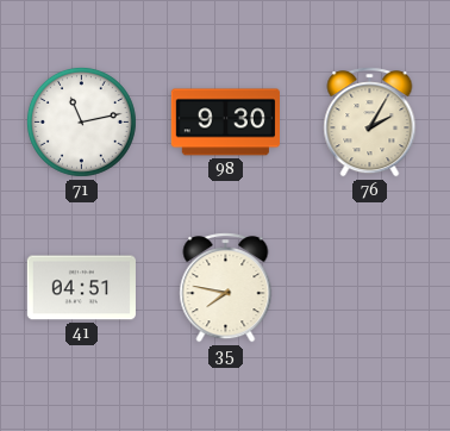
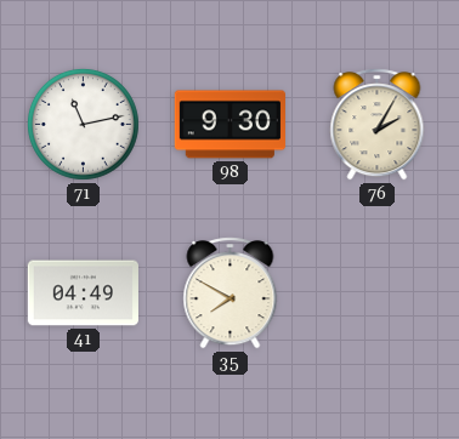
41: 04:51 -> 04:49
35: 7:47 -> 7:50
